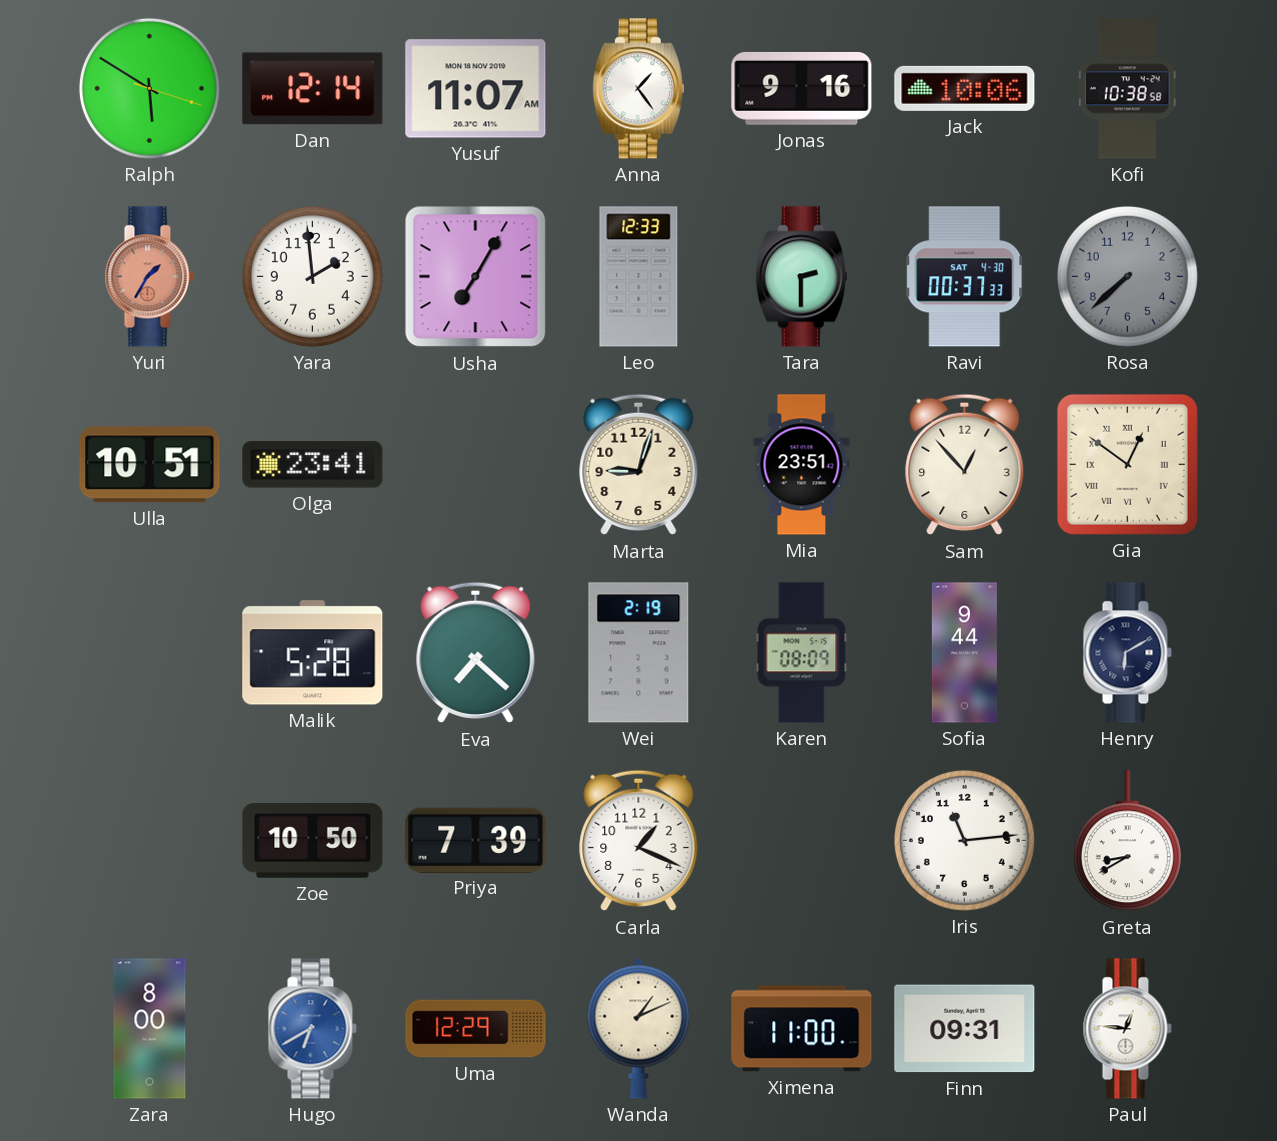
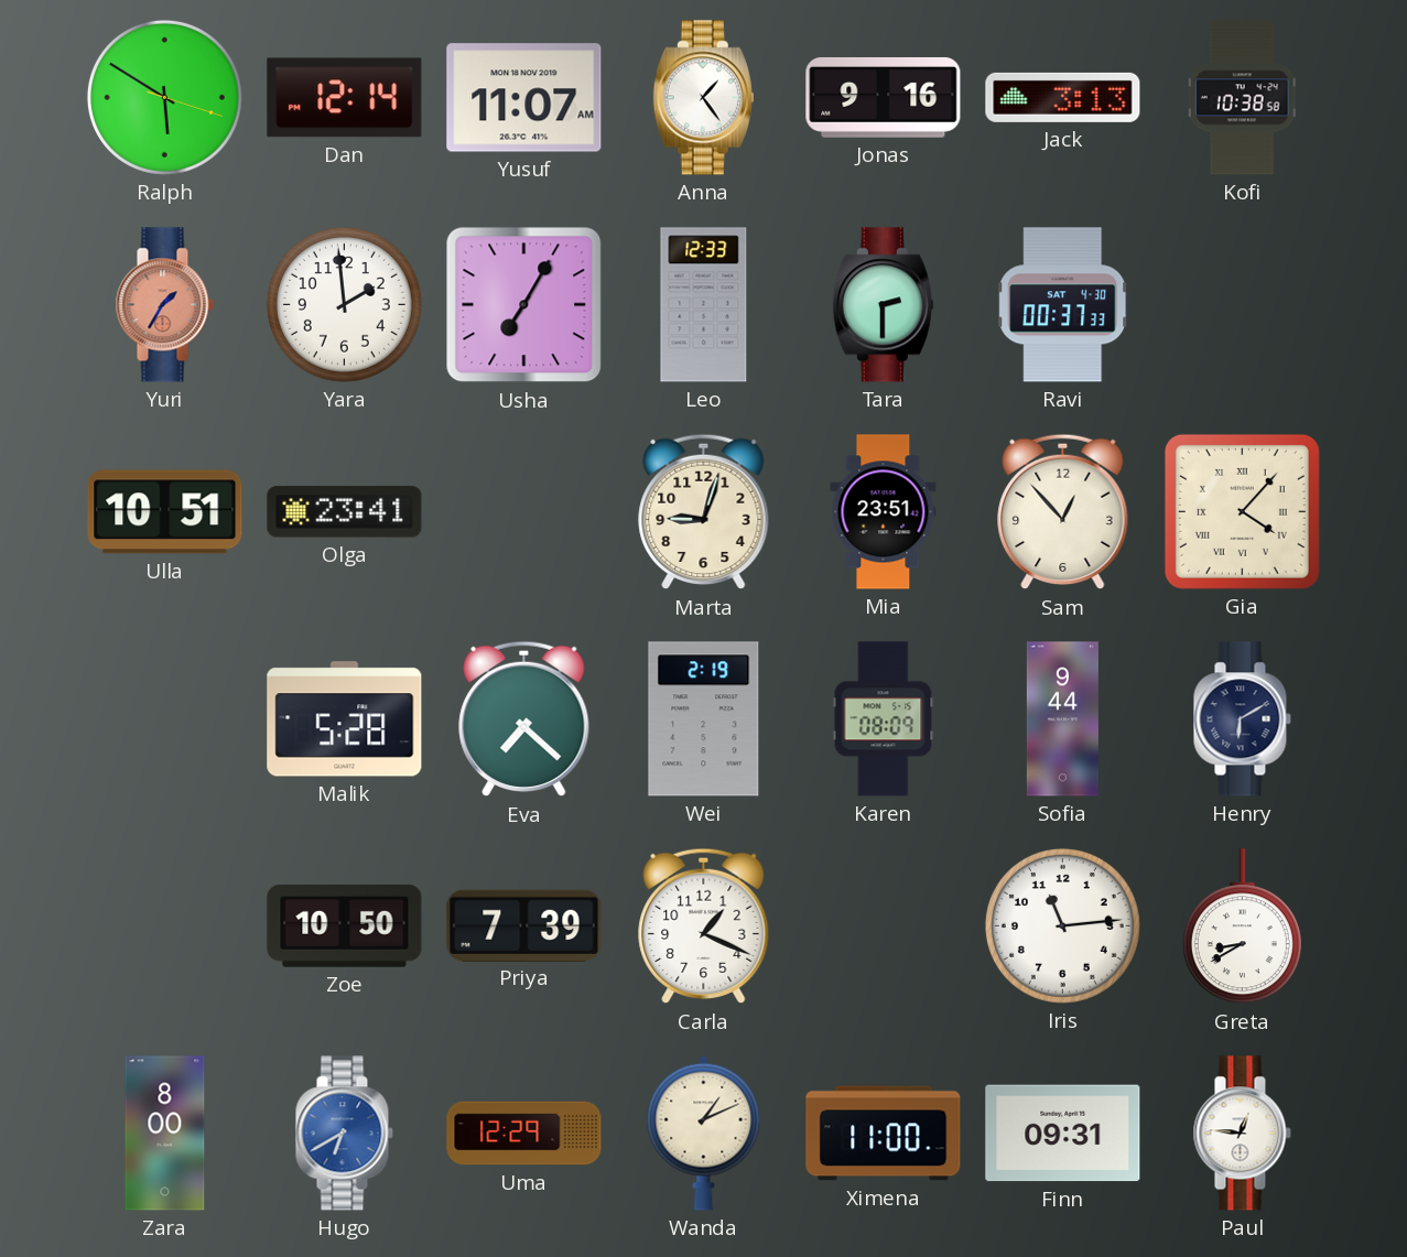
Jack: 10:06 -> 3:13
Rosa: 7:38 -> none
Gia: 12:51 -> 4:07
